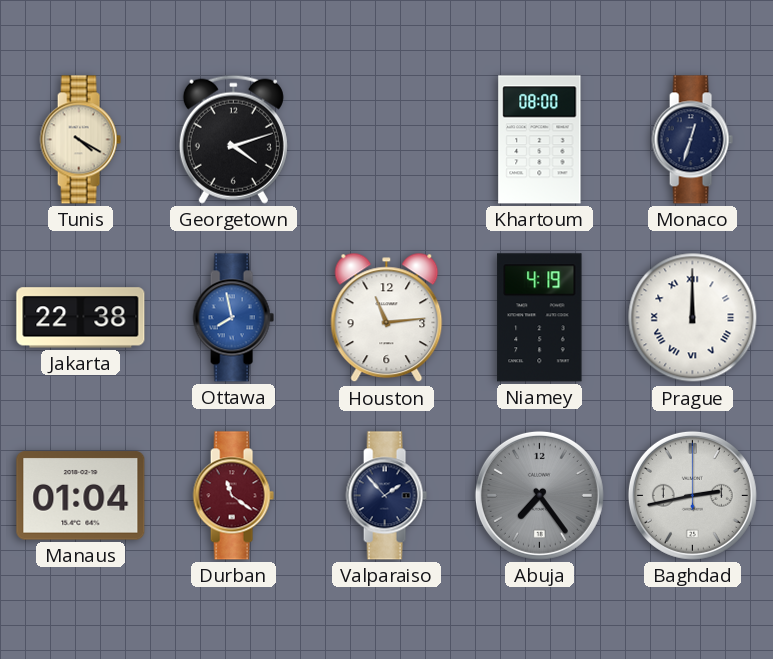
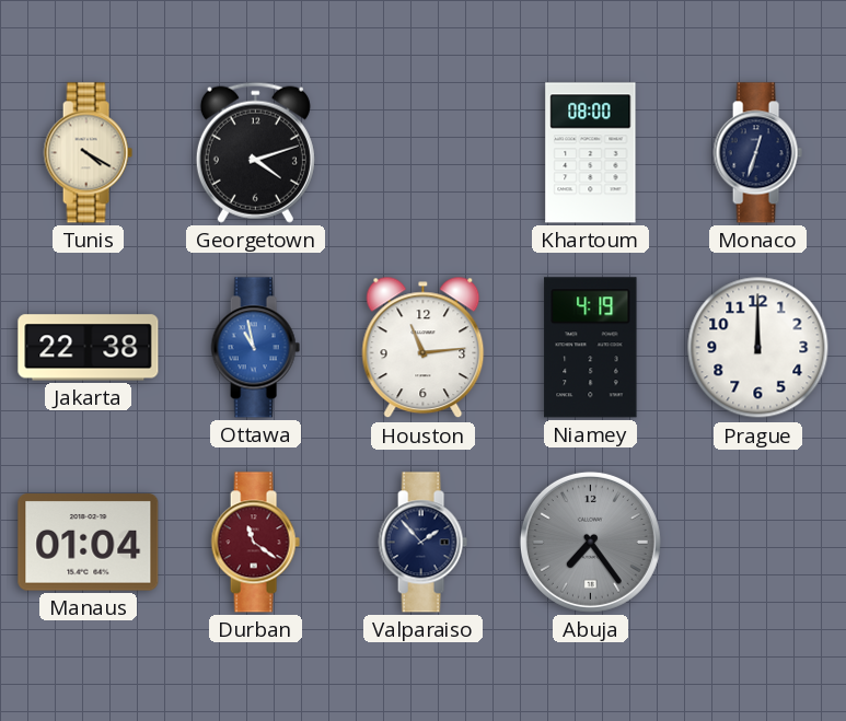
Ottawa: 7:58 -> 10:58
Prague numerals: Roman -> Arabic
Baghdad: 2:43 -> none
